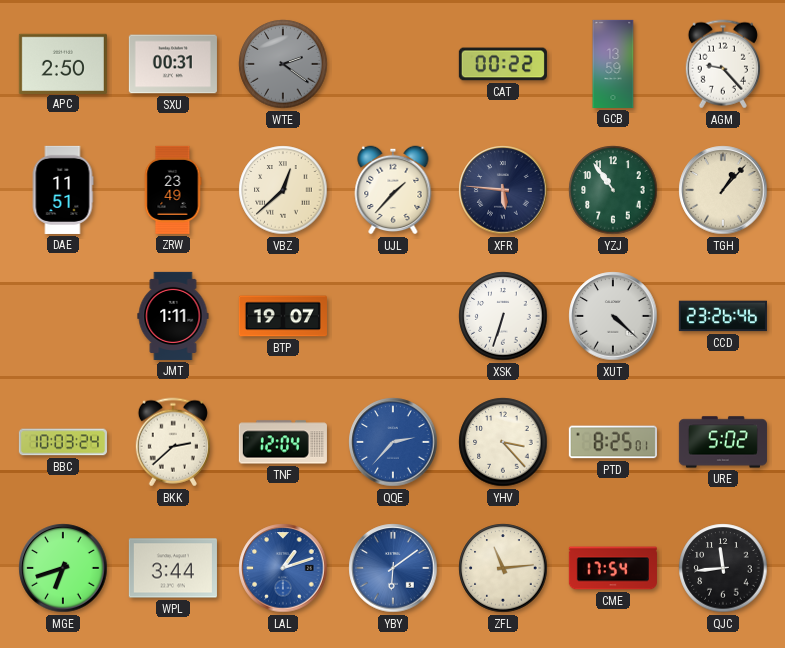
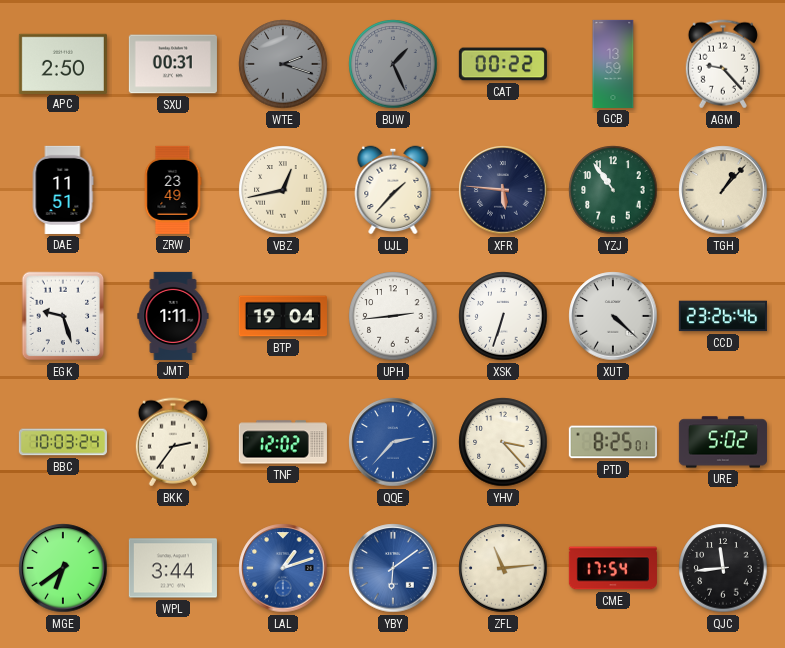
WTE: 2:21 -> 2:18
BUW: none -> 1:26
VBZ: 12:38 -> 12:43
EGK: none -> 9:27
BTP: 19:07 -> 19:04
UPH: none -> 2:44
BKK: 2:38 -> 2:36
TNF: 12:04 -> 12:02
MGE: 6:42 -> 6:39
